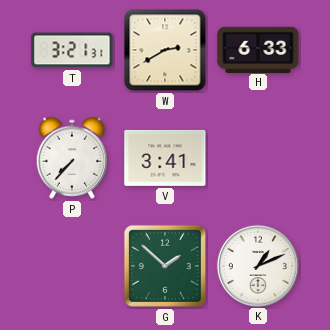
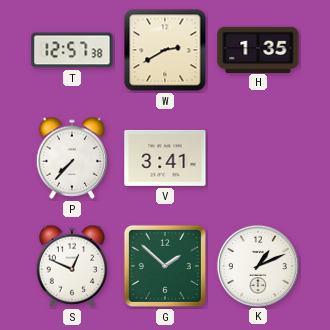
T: 3:21 -> 12:57
H: 6:33 -> 1:35
S: none -> 12:49
